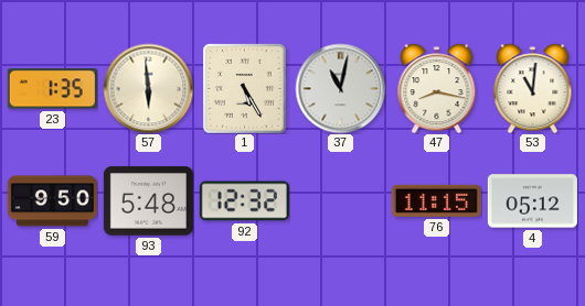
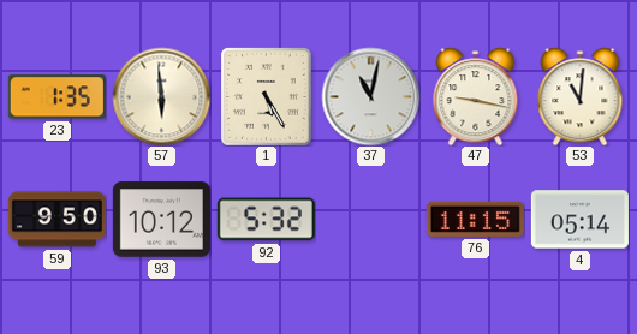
47: 8:17 -> 9:17
93: 5:48 -> 10:12
92: 12:32 -> 5:32
4: 05:12 -> 05:14
